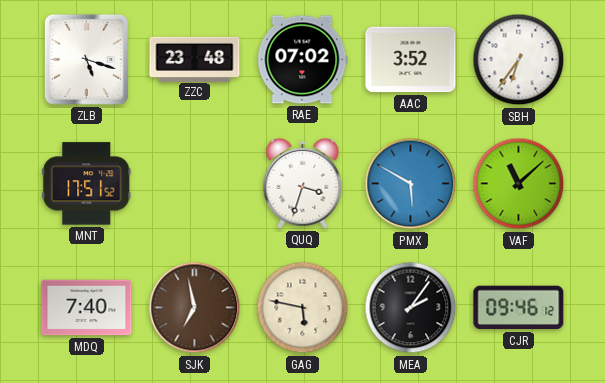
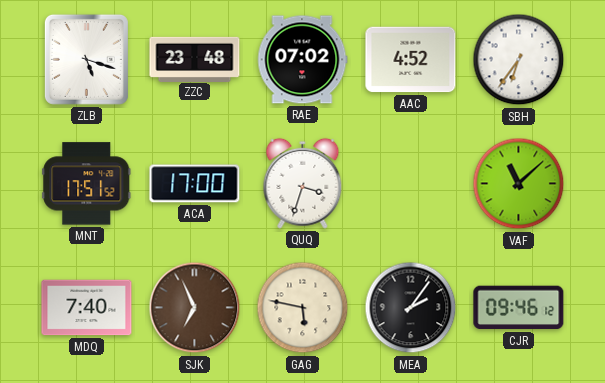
AAC: 3:52 -> 4:52
ACA: none -> 17:00
PMX: 5:50 -> none
SJK: 6:58 -> 6:56
